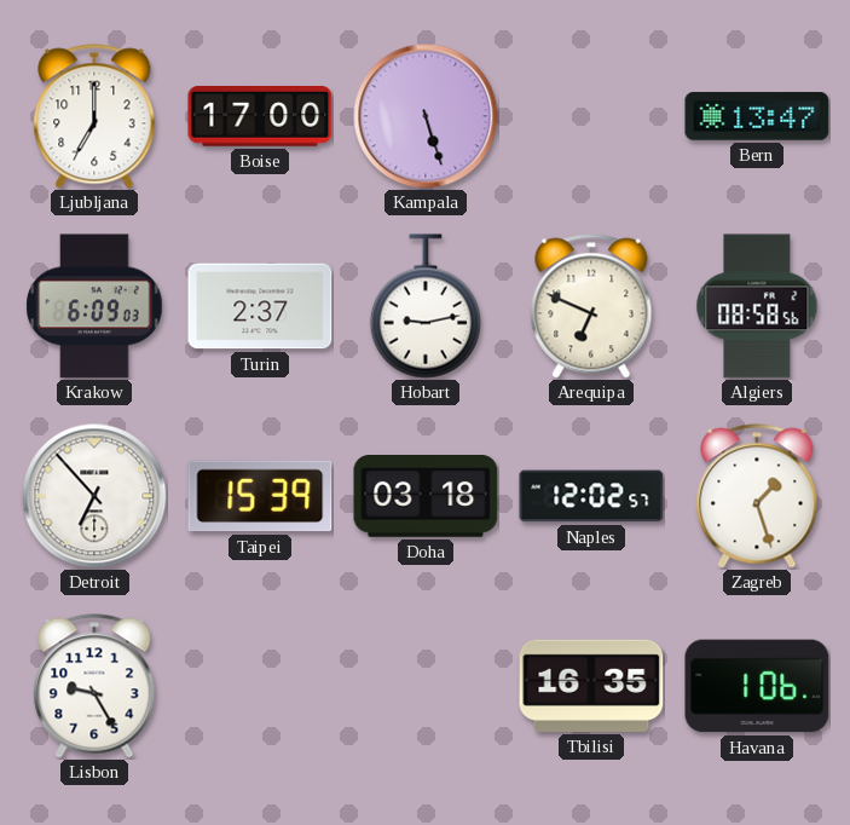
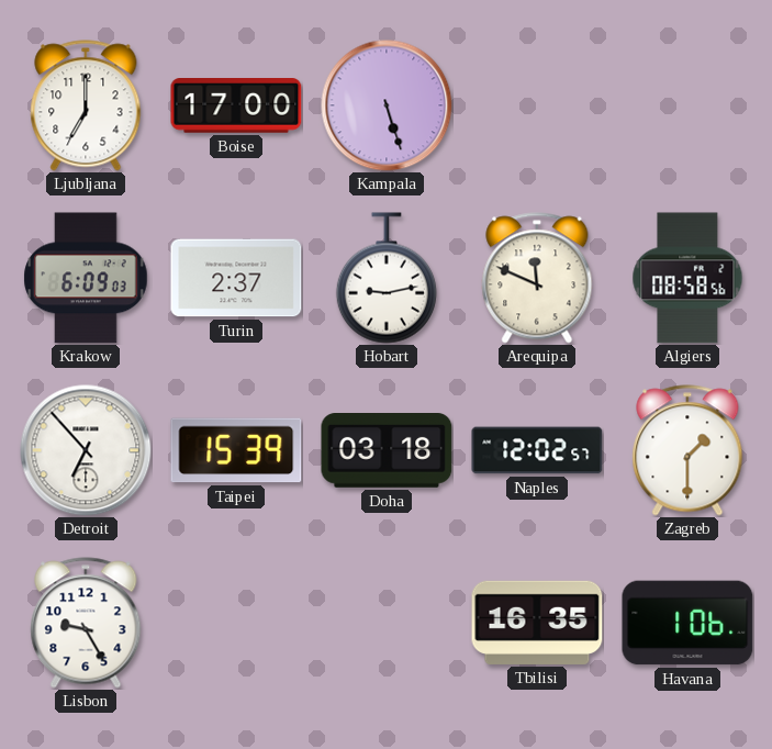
Bern: 13:47 -> none
Arequipa: 6:49 -> 11:49
Zagreb: 1:27 -> 1:30
